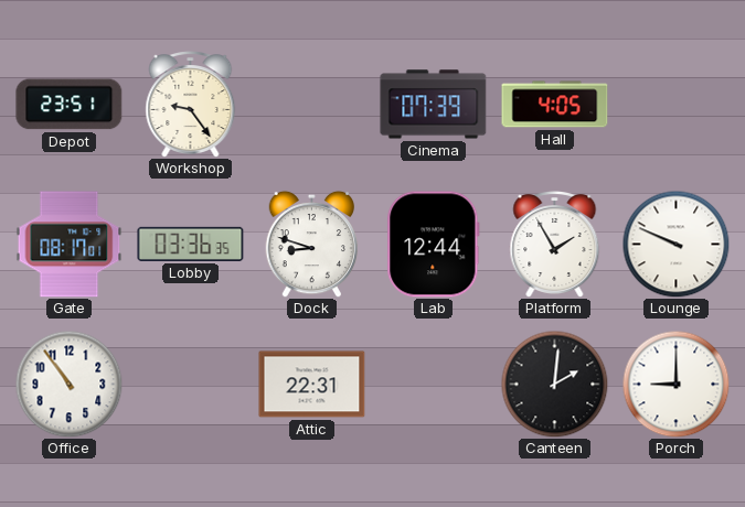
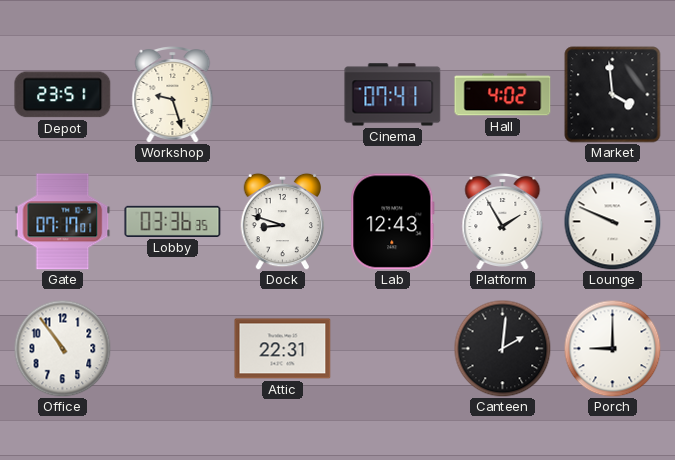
Workshop: 9:24 -> 9:27
Cinema: 07:39 -> 07:41
Hall: 4:05 -> 4:02
Market: none -> 3:59
Gate: 08:17 -> 07:17
Lab: 12:44 -> 12:43
